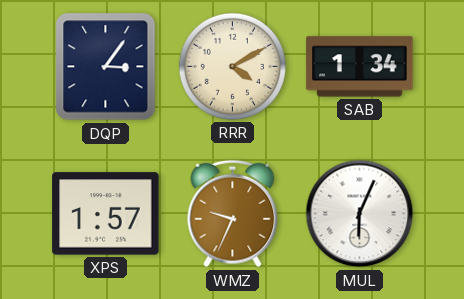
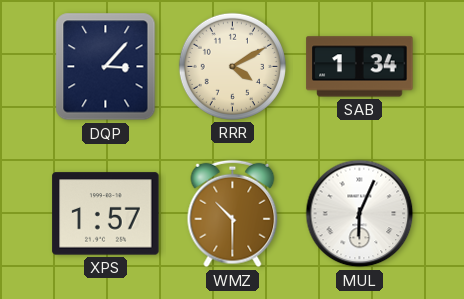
DQP: 3:06 -> 3:07
WMZ: 9:34 -> 10:30
